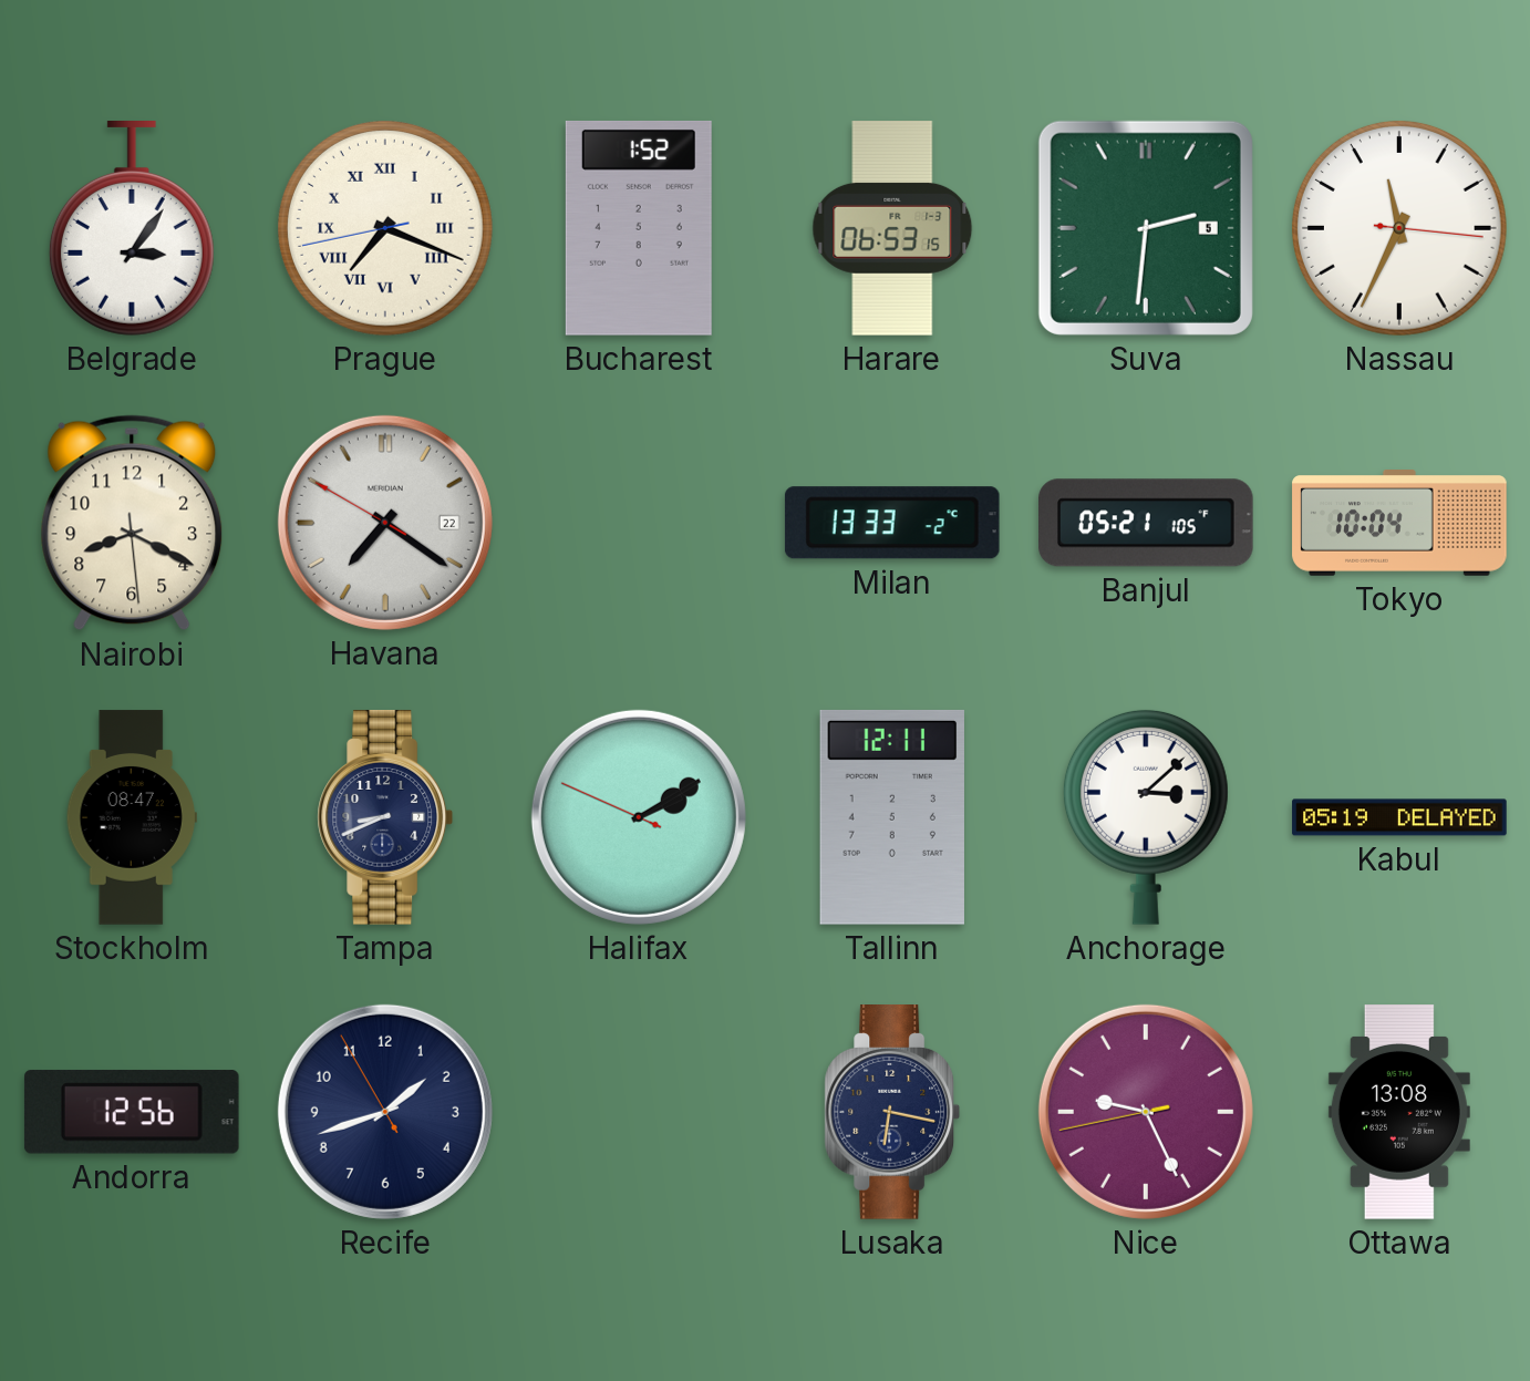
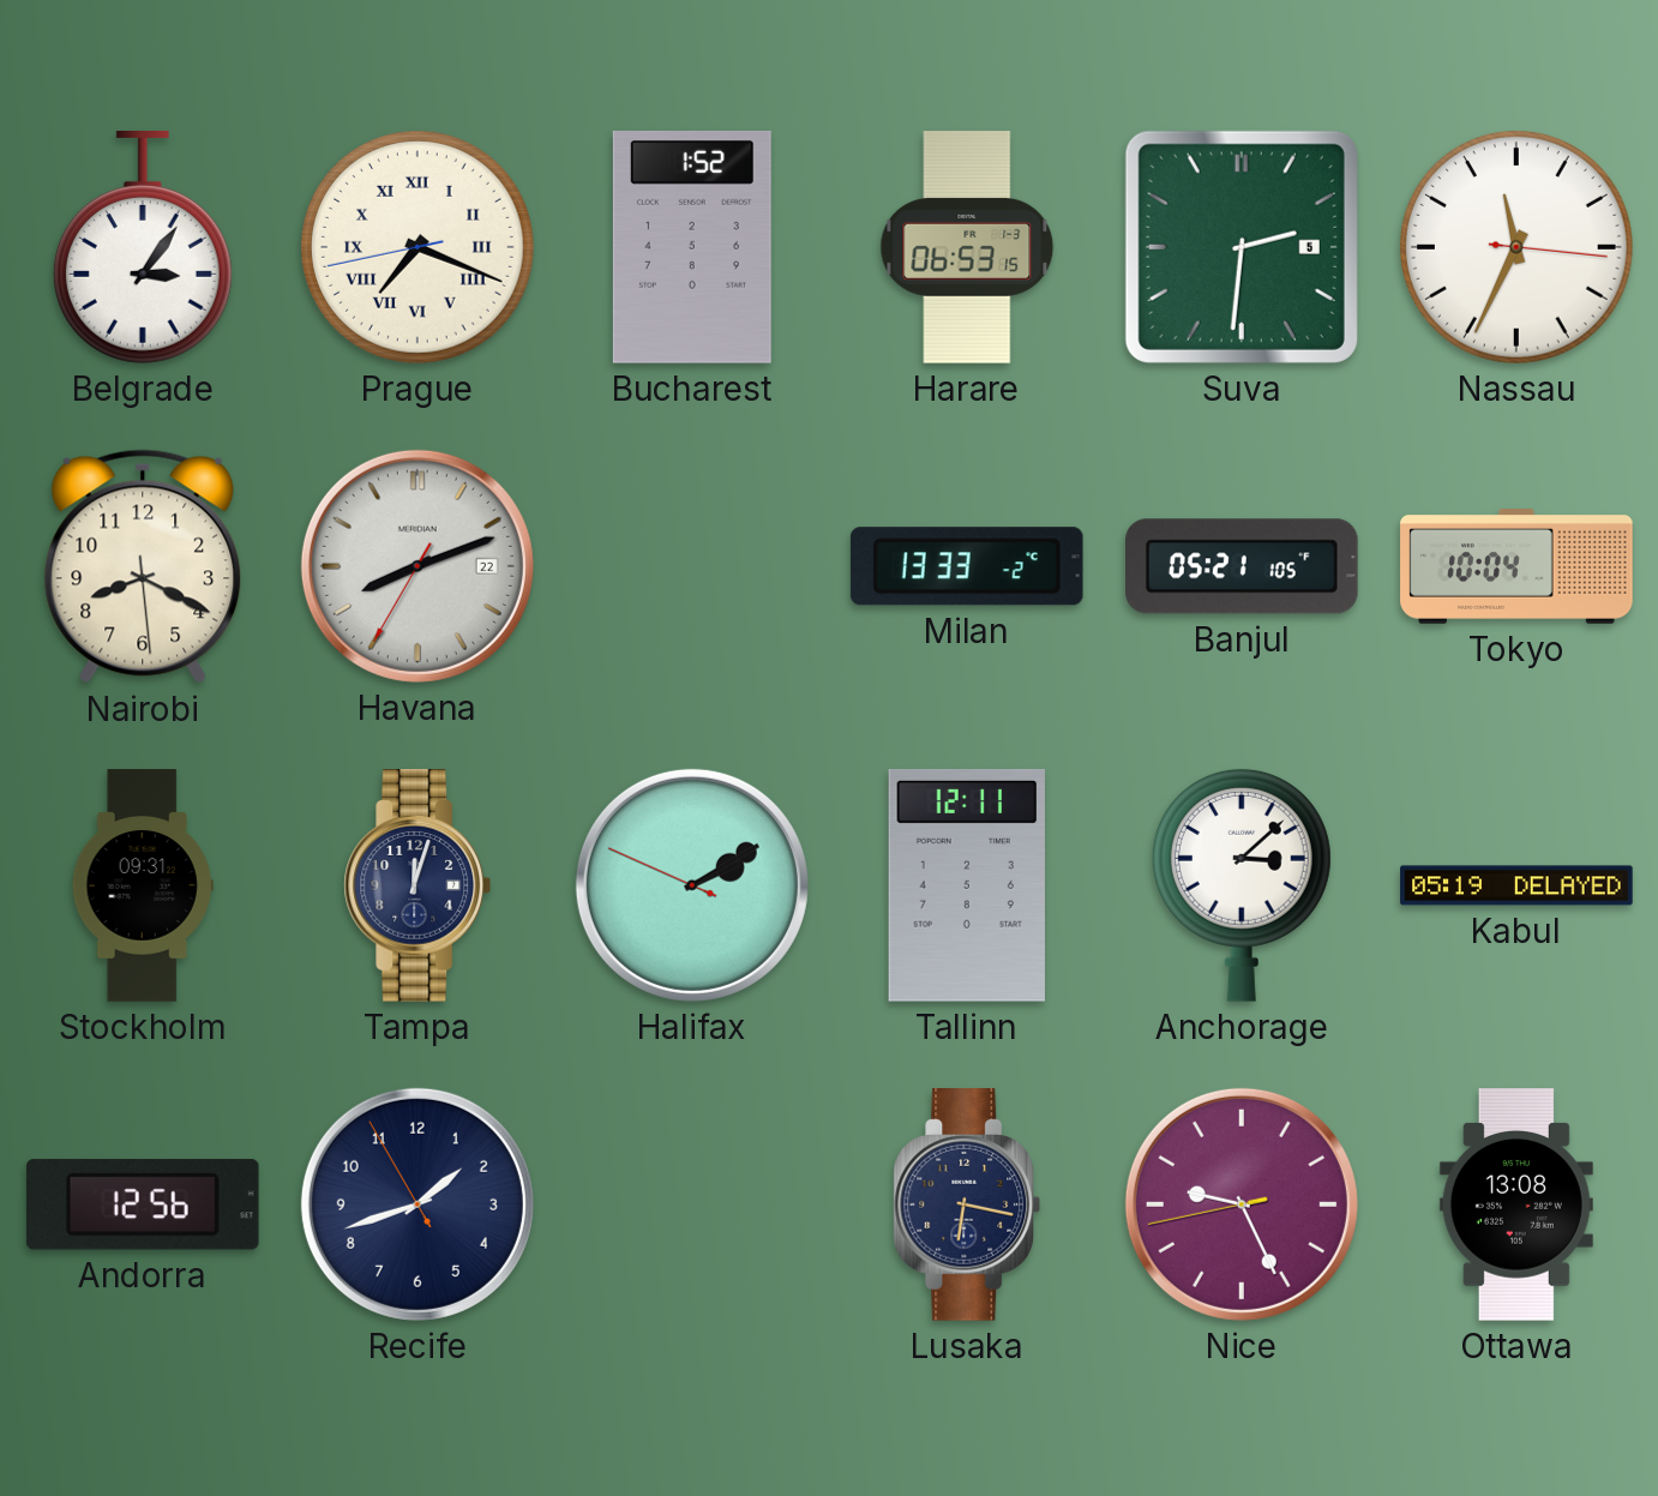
Havana: 7:20 -> 8:11
Stockholm: 08:47 -> 09:31
Tampa: 8:41 -> 12:03
